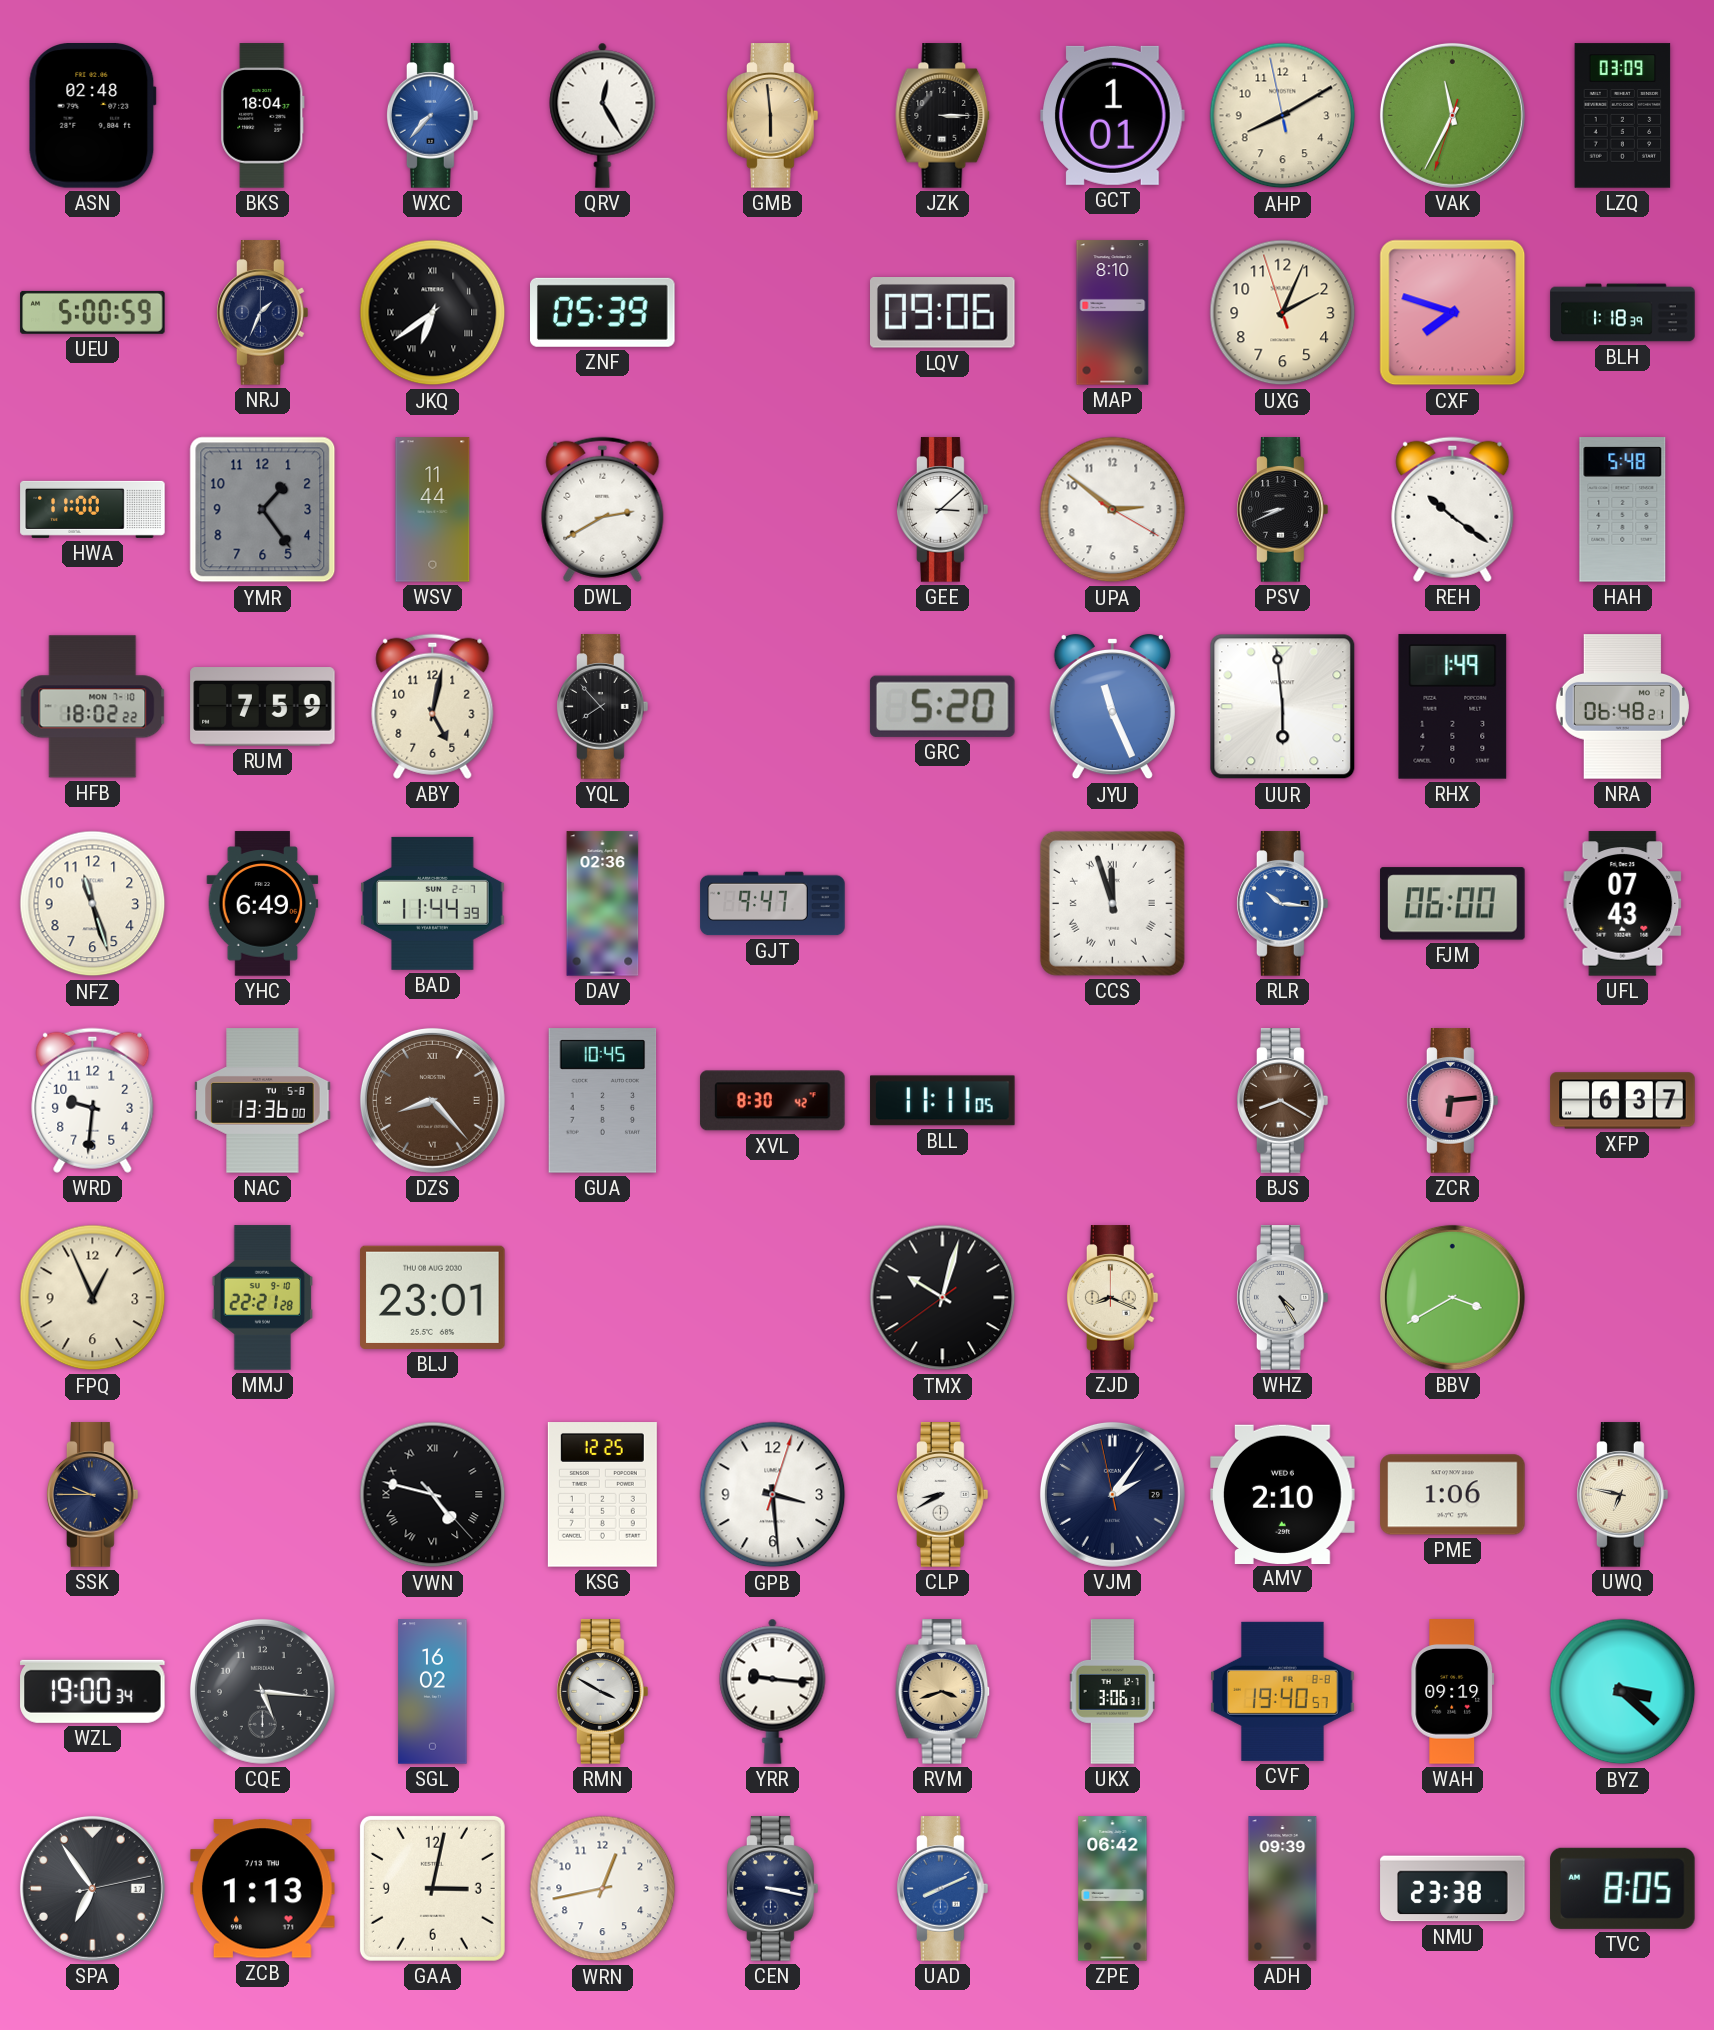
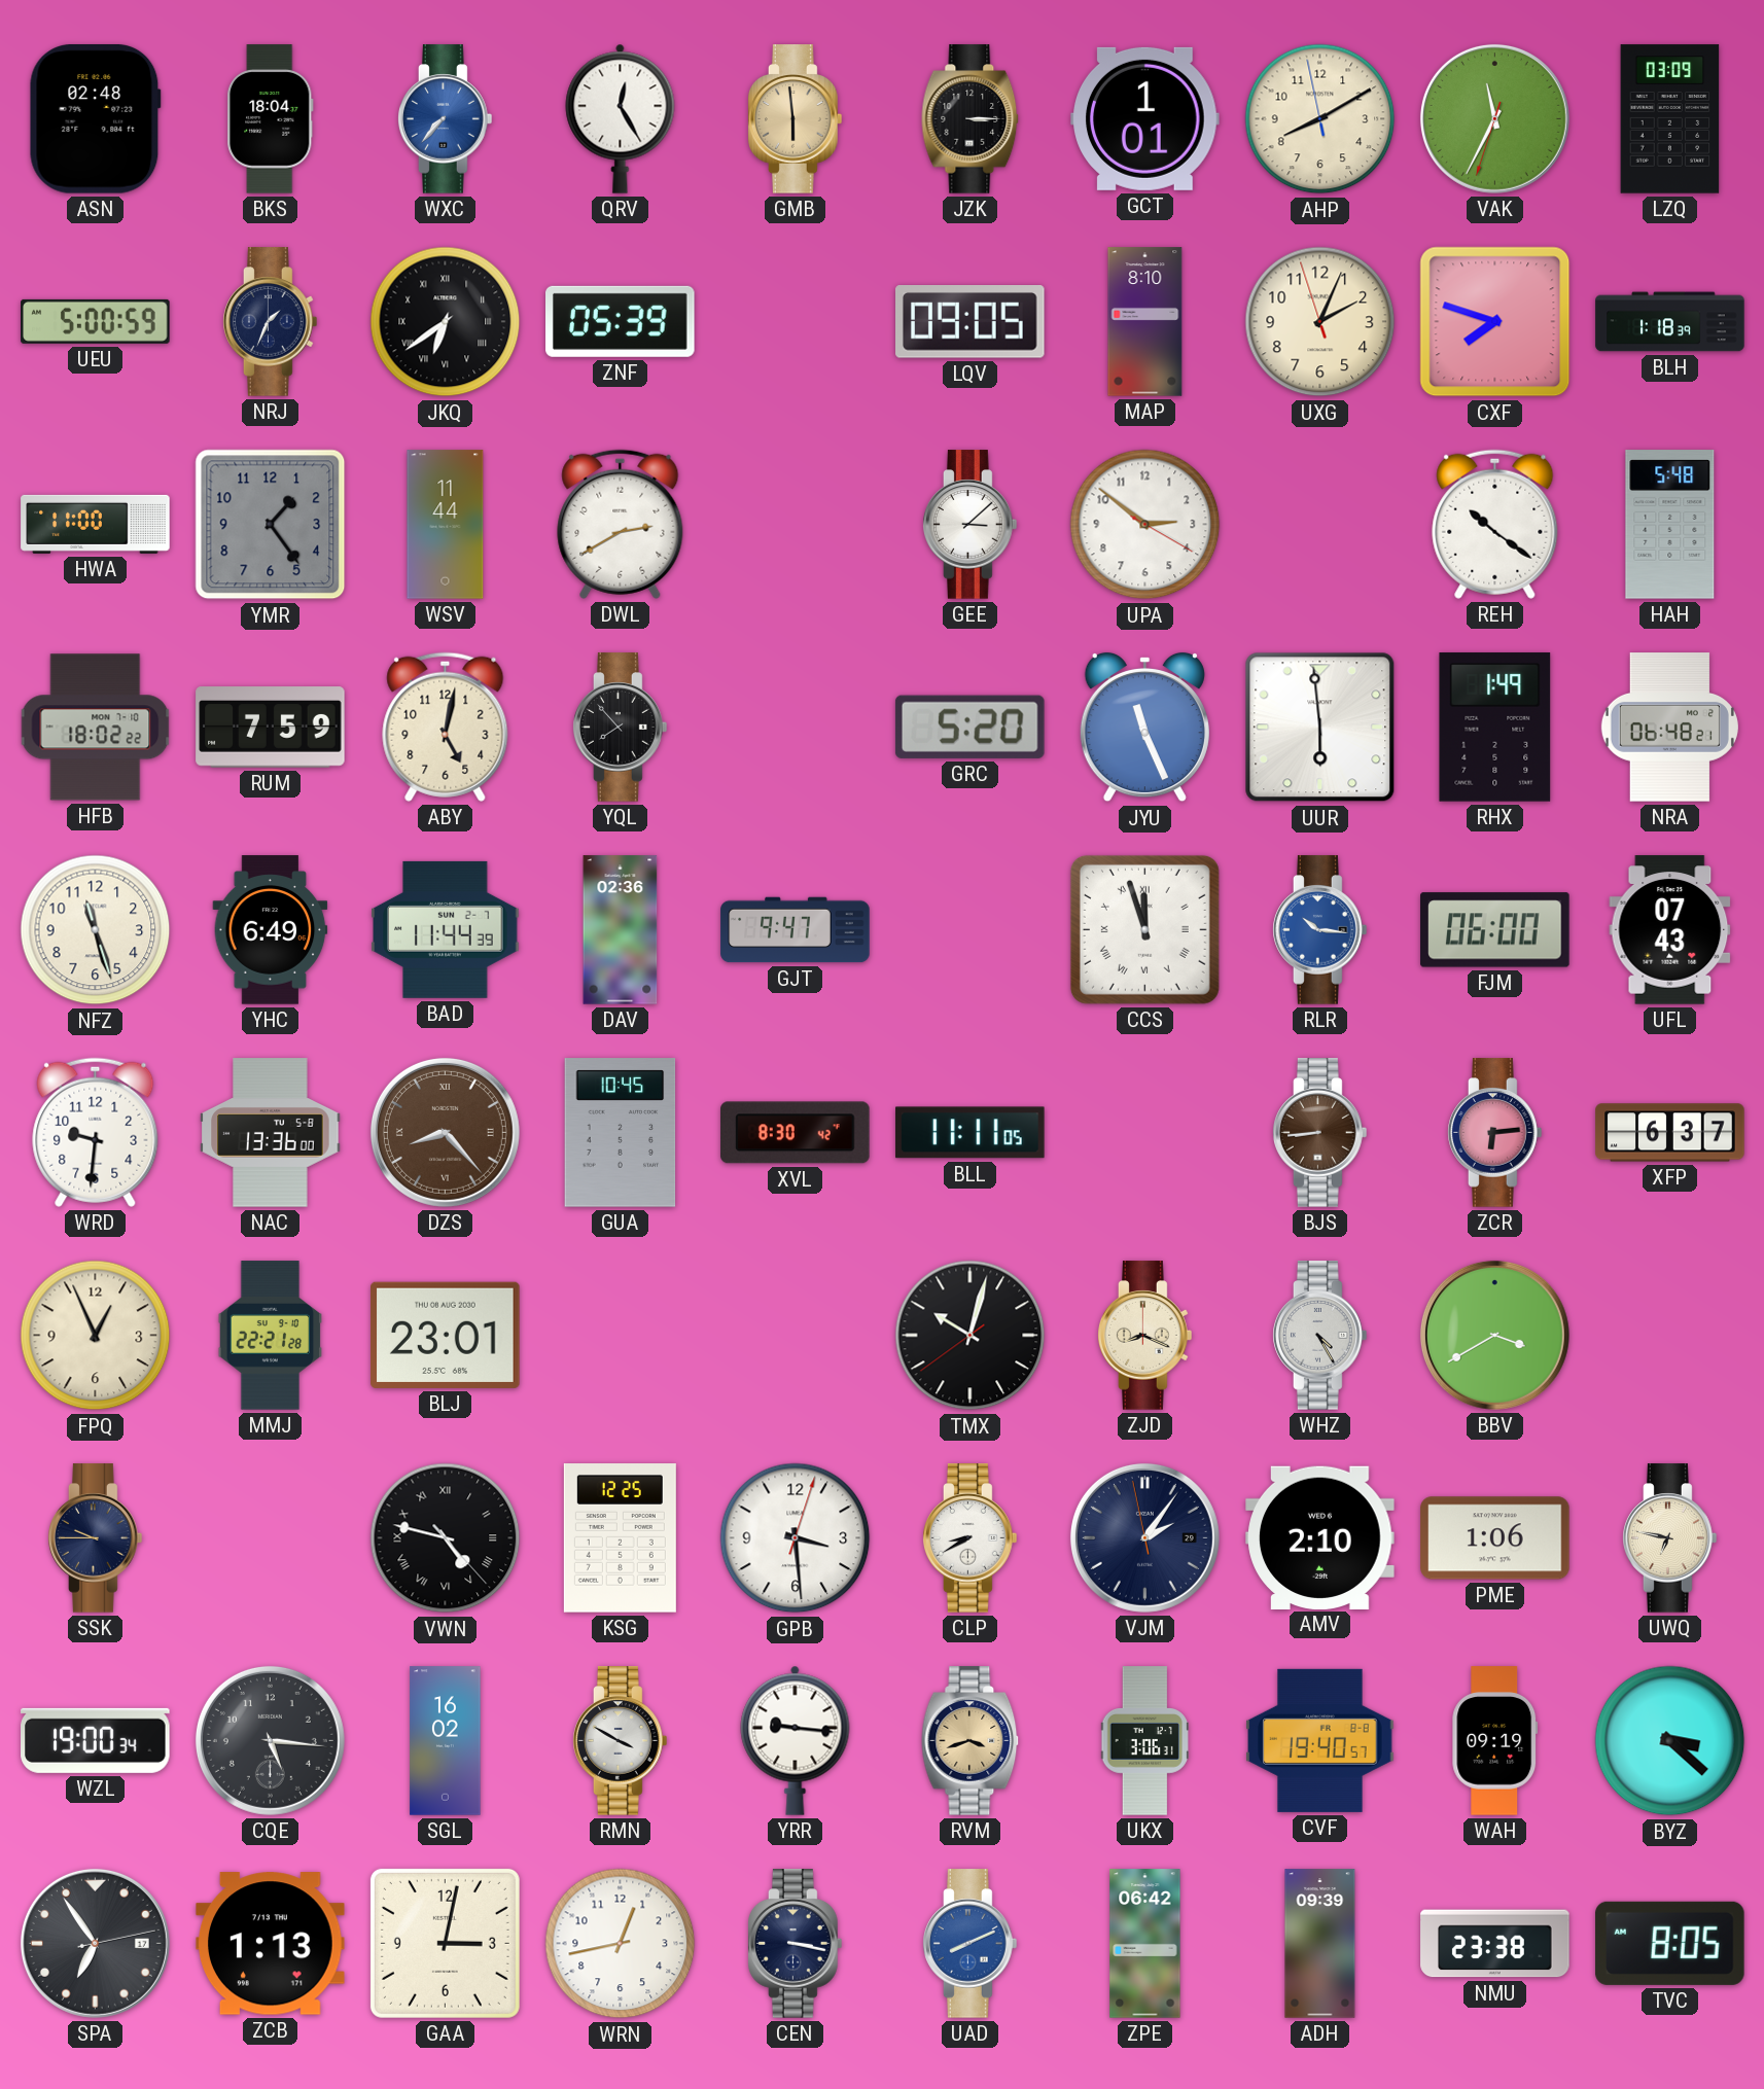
LQV: 09:06 -> 09:05
PSV: 8:41 -> none
BJS: 8:20 -> 8:44
